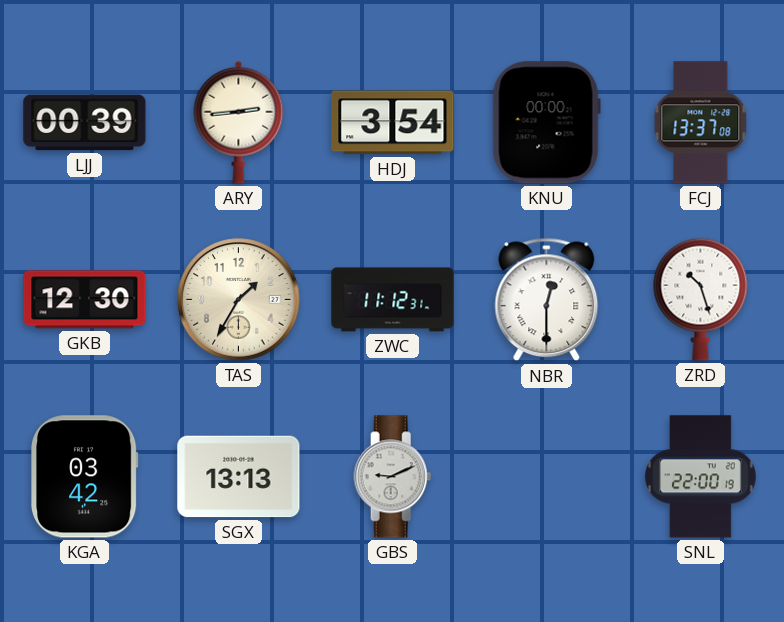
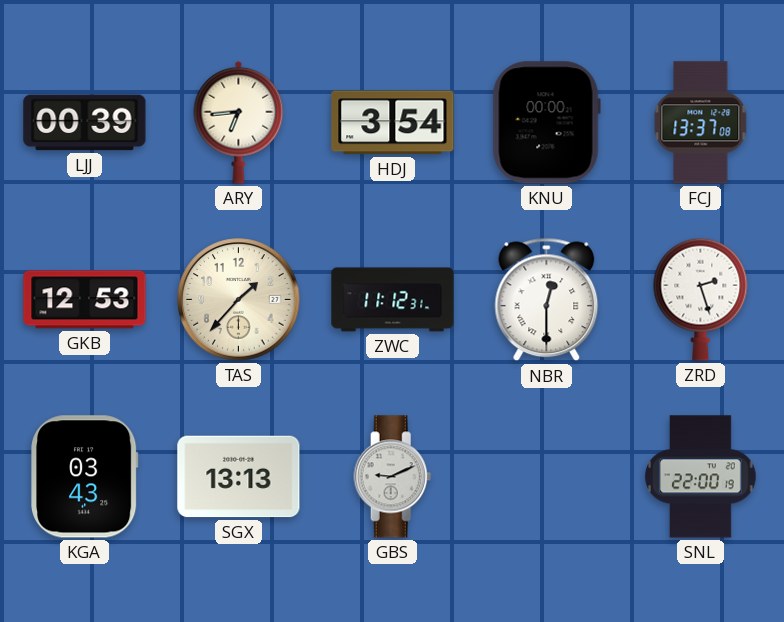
ARY: 2:44 -> 6:44
GKB: 12:30 -> 12:53
TAS: 1:35 -> 1:37
ZRD: 10:27 -> 2:27
KGA: 03:42 -> 03:43
